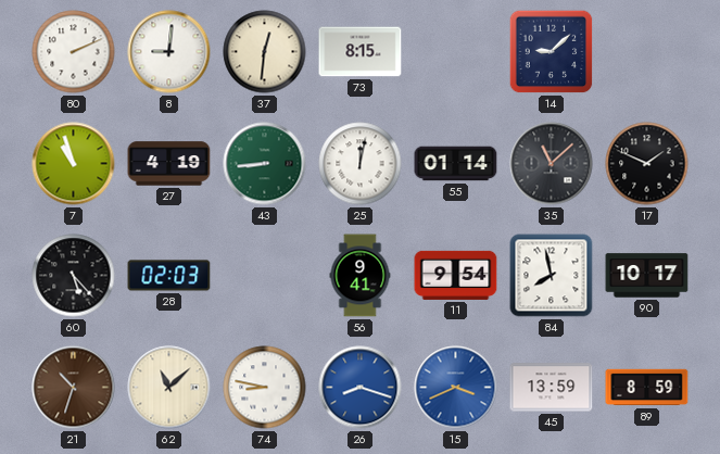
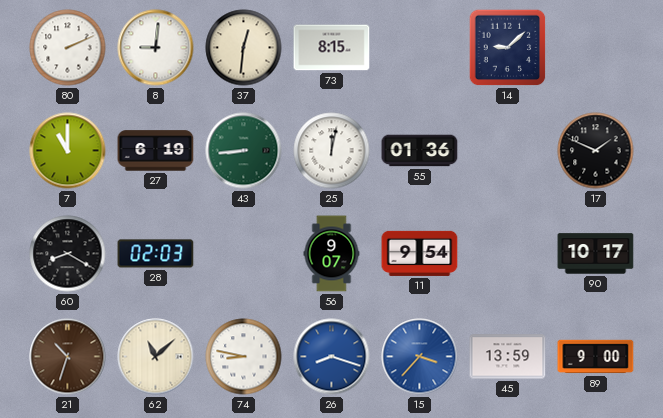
7: 10:57 -> 11:00
27: 4:19 -> 6:19
55: 01:14 -> 01:36
35: 11:08 -> none
60: 5:23 -> 8:20
56: 9:41 -> 9:07
84: 7:58 -> none
15: 3:41 -> 3:37
89: 8:59 -> 9:00
